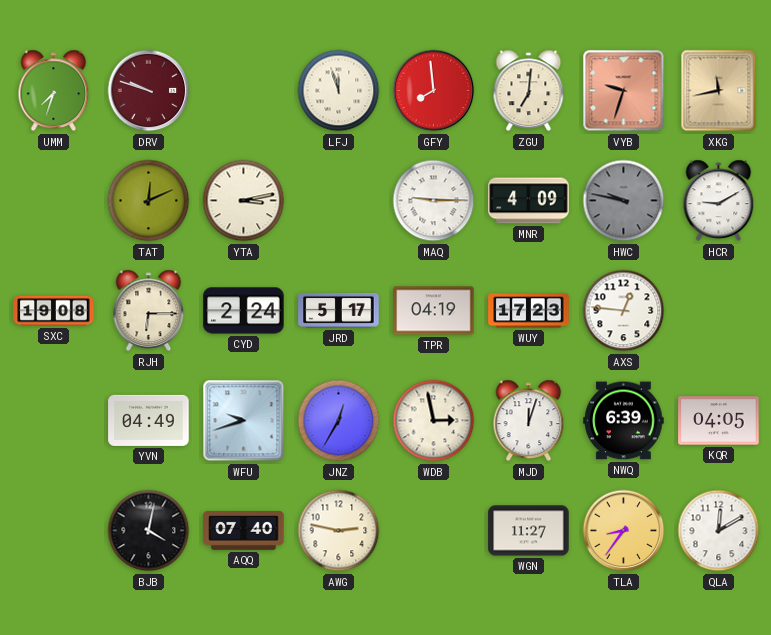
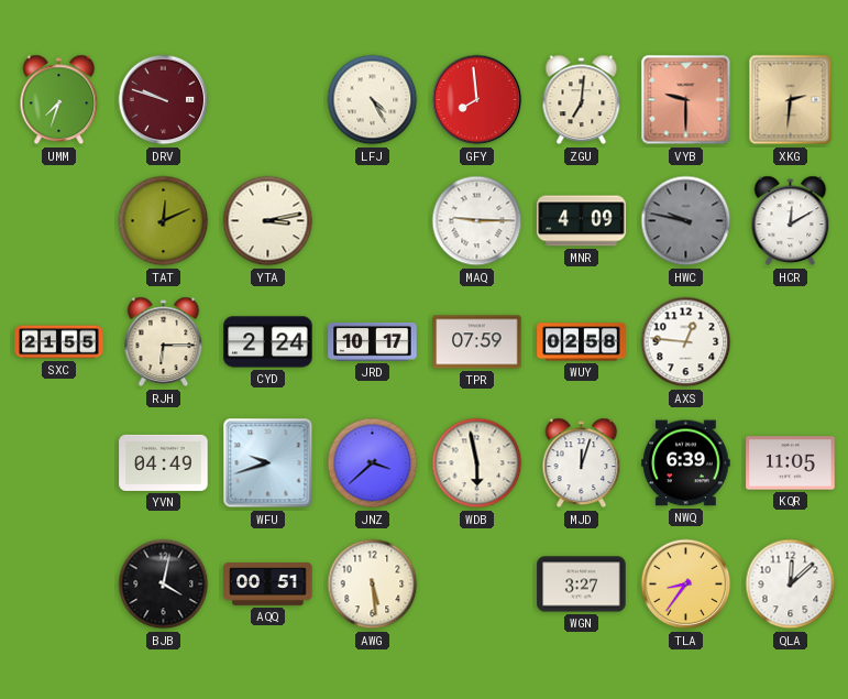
LFJ: 11:57 -> 4:25
VYB: 9:33 -> 9:30
XKG: 11:43 -> 2:31
HCR: 9:10 -> 12:10
SXC: 19:08 -> 21:55
JRD: 5:17 -> 10:17
TPR: 04:19 -> 07:59
WUY: 17:23 -> 02:58
JNZ: 12:35 -> 3:38
WDB: 2:58 -> 5:58
KQR: 04:05 -> 11:05
AQQ: 07:40 -> 00:51
AWG: 2:47 -> 5:29
WGN: 11:27 -> 3:27
QLA: 12:10 -> 12:08
